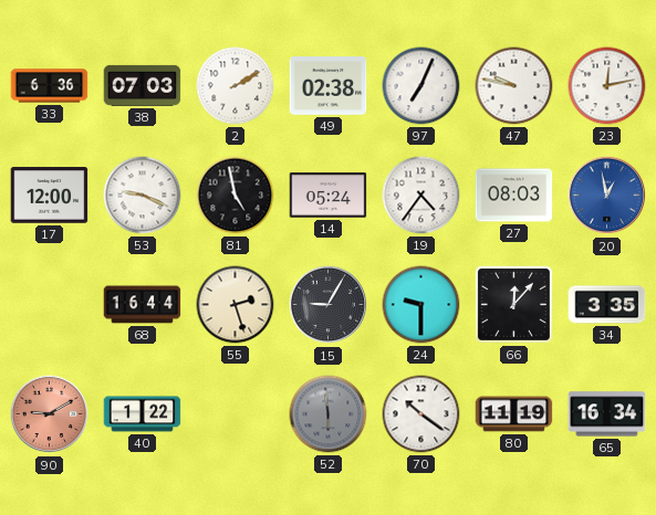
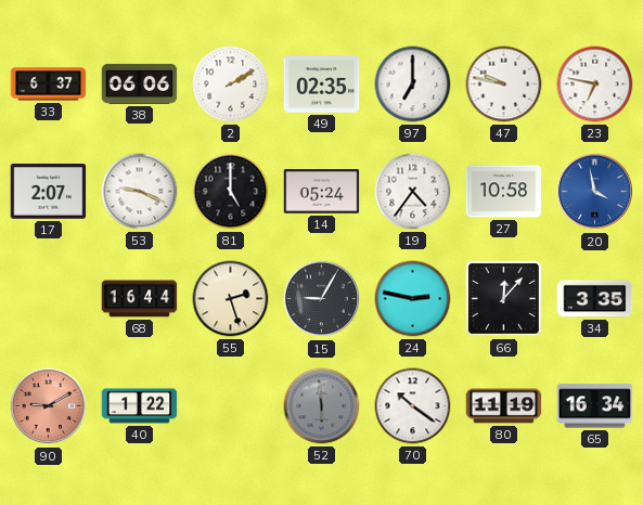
33: 6:36 -> 6:37
38: 07:03 -> 06:06
49: 02:38 -> 02:35
97: 7:04 -> 7:00
23: 12:13 -> 6:47
17: 12:00 -> 2:07
81: 4:58 -> 5:00
27: 08:03 -> 10:58
20: 12:58 -> 3:58
24: 9:30 -> 2:47
